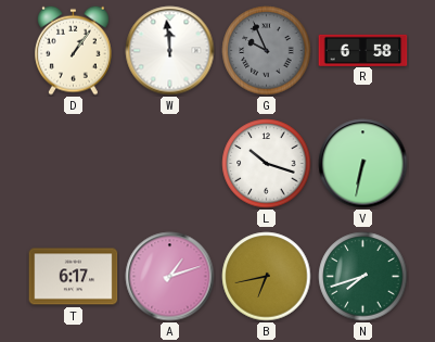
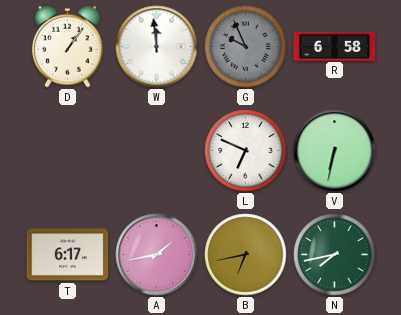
L: 10:18 -> 6:49
A: 1:12 -> 1:43
N: 7:42 -> 7:43
